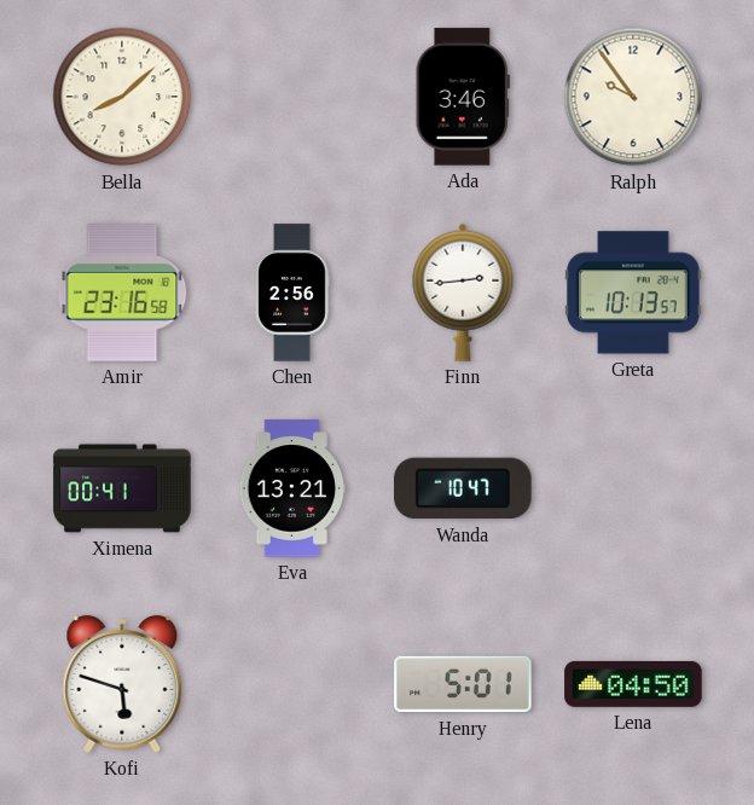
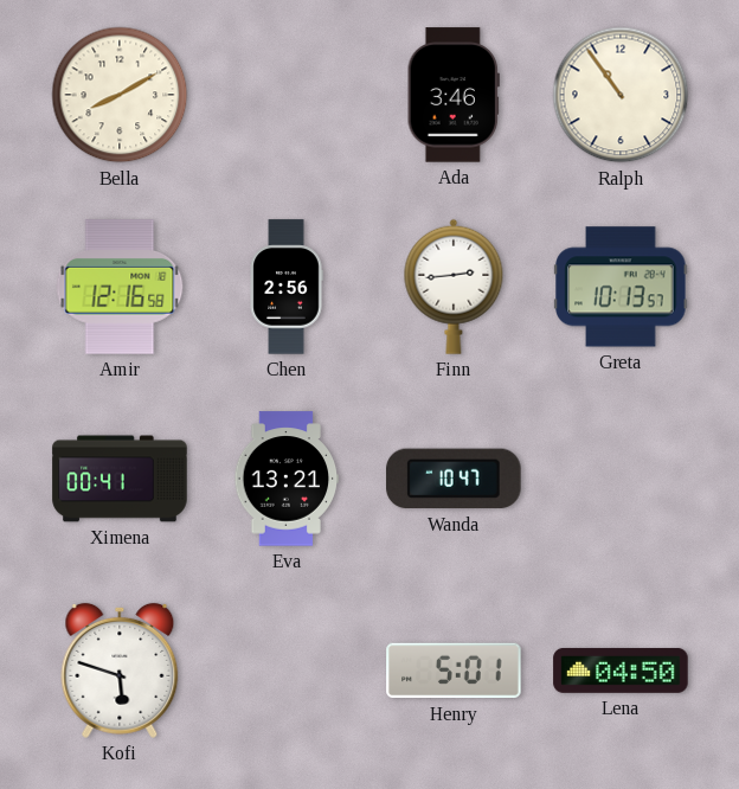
Bella: 8:08 -> 8:10
Ralph: 9:54 -> 10:54
Amir: 23:16 -> 12:16
